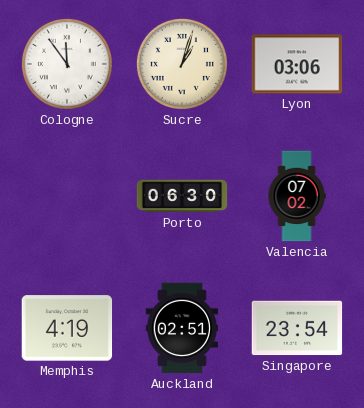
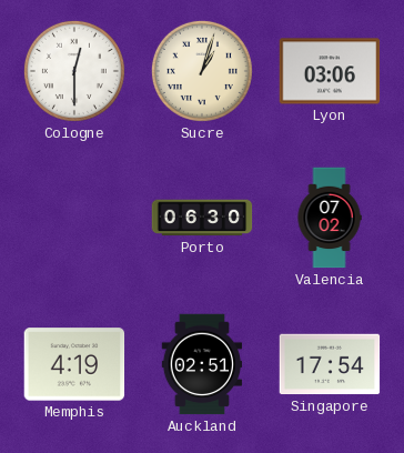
Cologne: 11:54 -> 12:30
Singapore: 23:54 -> 17:54
